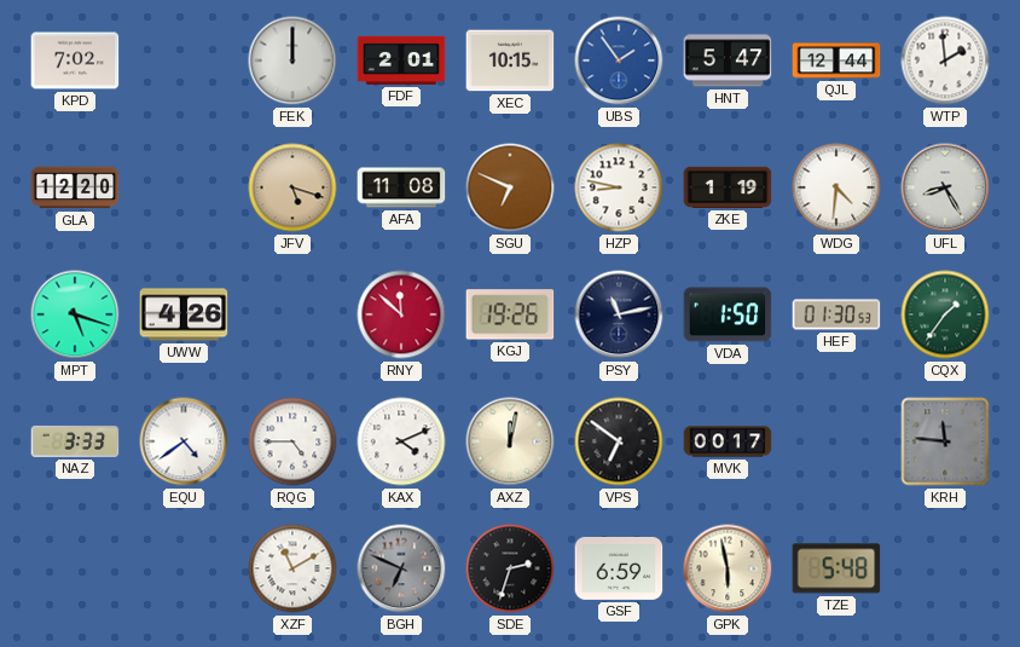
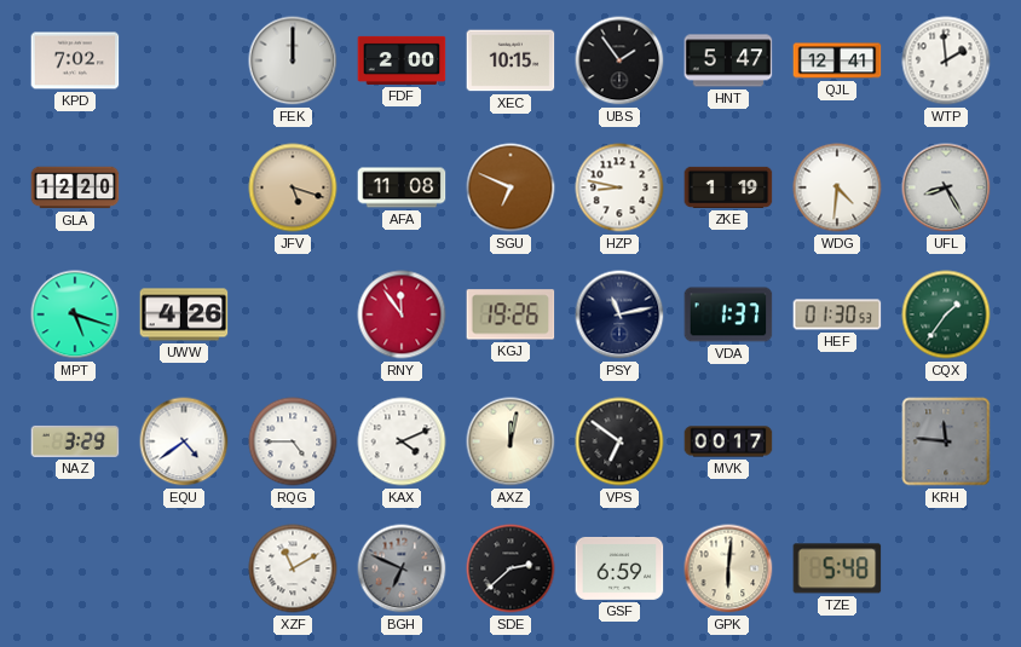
FDF: 2:01 -> 2:00
UBS dial: blue -> black
QJL: 12:44 -> 12:41
RNY: 11:52 -> 11:54
VDA: 1:50 -> 1:37
NAZ: 3:33 -> 3:29
SDE: 2:33 -> 2:38
GPK: 5:58 -> 6:01
